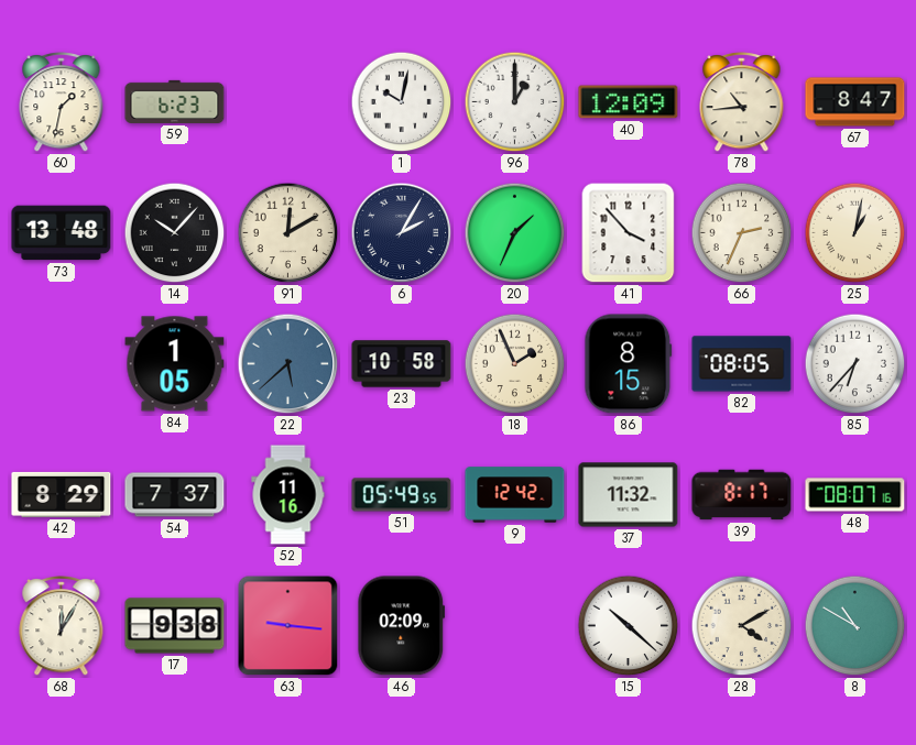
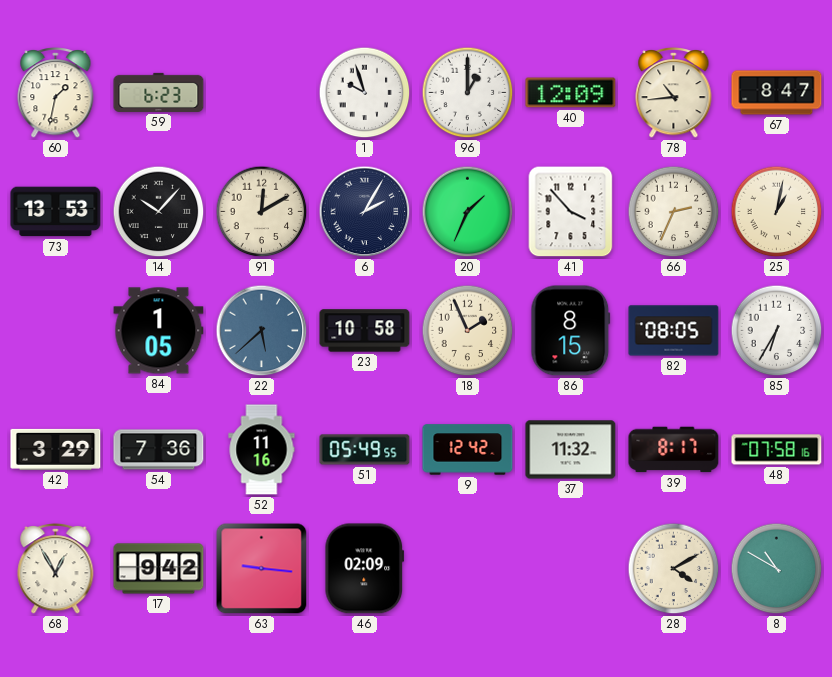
1: 10:02 -> 9:57
73: 13:48 -> 13:53
85: 6:37 -> 6:35
42: 8:29 -> 3:29
54: 7:37 -> 7:36
48: 08:07 -> 07:58
68: 12:05 -> 12:55
17: 9:38 -> 9:42
15: 10:22 -> none
